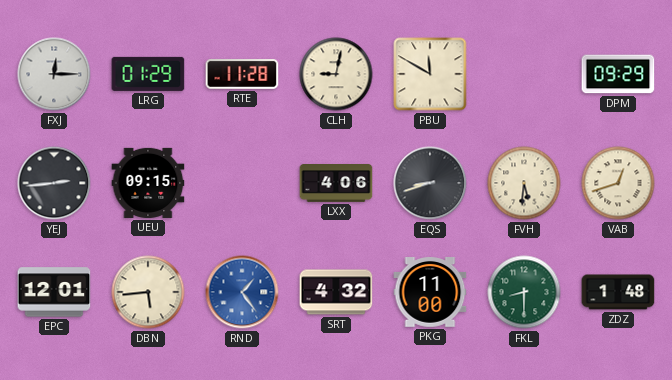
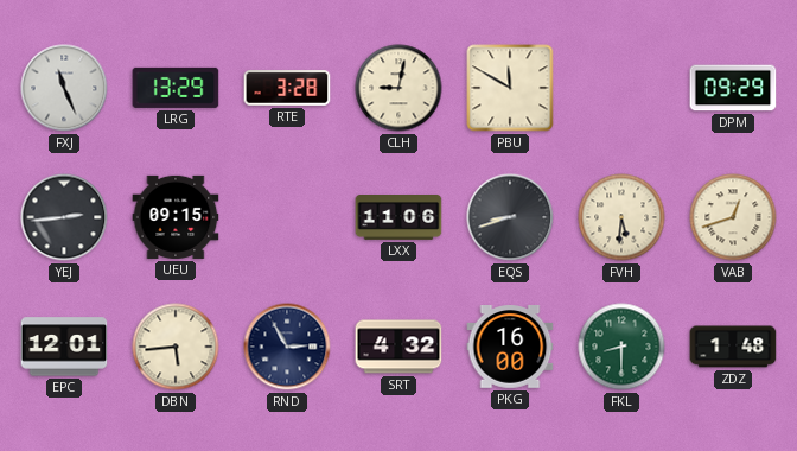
FXJ: 12:15 -> 11:26
LRG: 01:29 -> 13:29
RTE: 11:28 -> 3:28
LXX: 4:06 -> 11:06
RND: 1:24 -> 2:55
RND dial: blue -> navy
PKG: 11:00 -> 16:00
